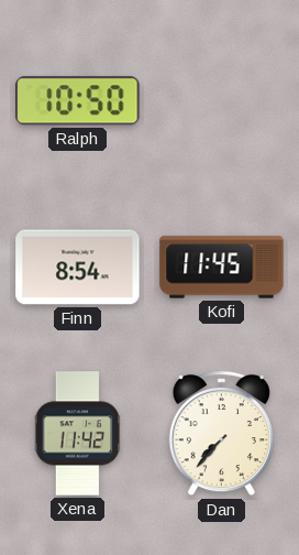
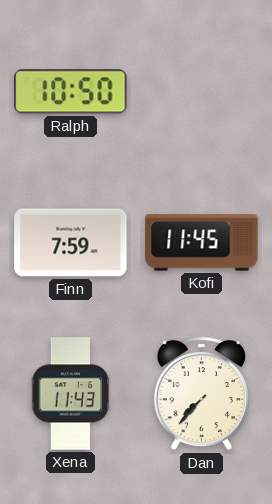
Finn: 8:54 -> 7:59
Xena: 11:42 -> 11:43
